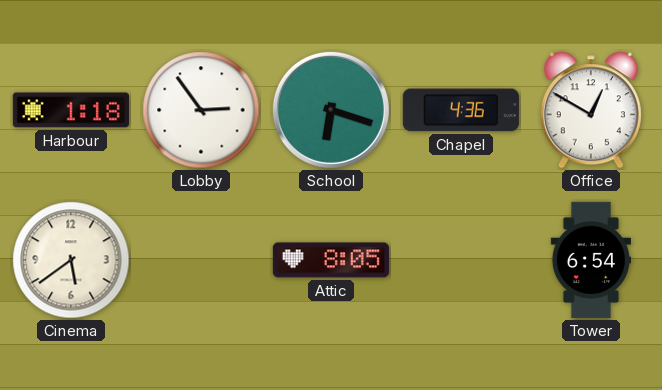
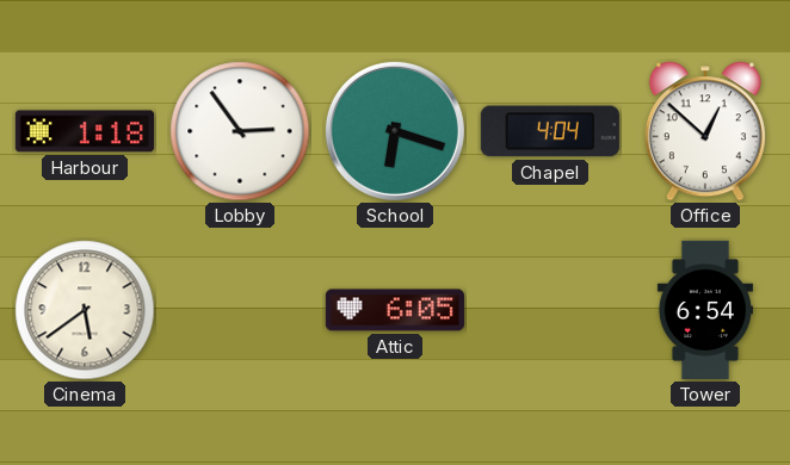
Chapel: 4:36 -> 4:04
Office: 12:50 -> 12:52
Attic: 8:05 -> 6:05
